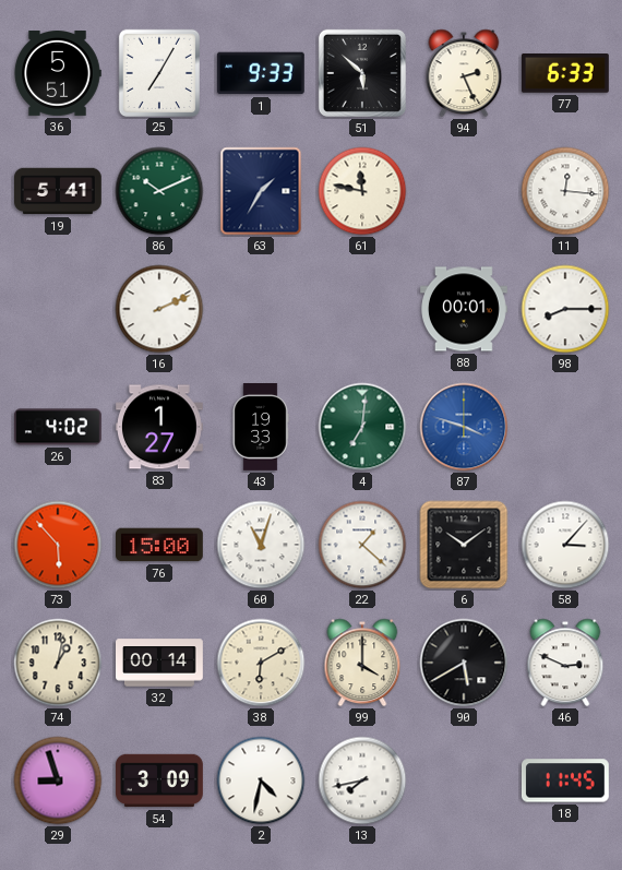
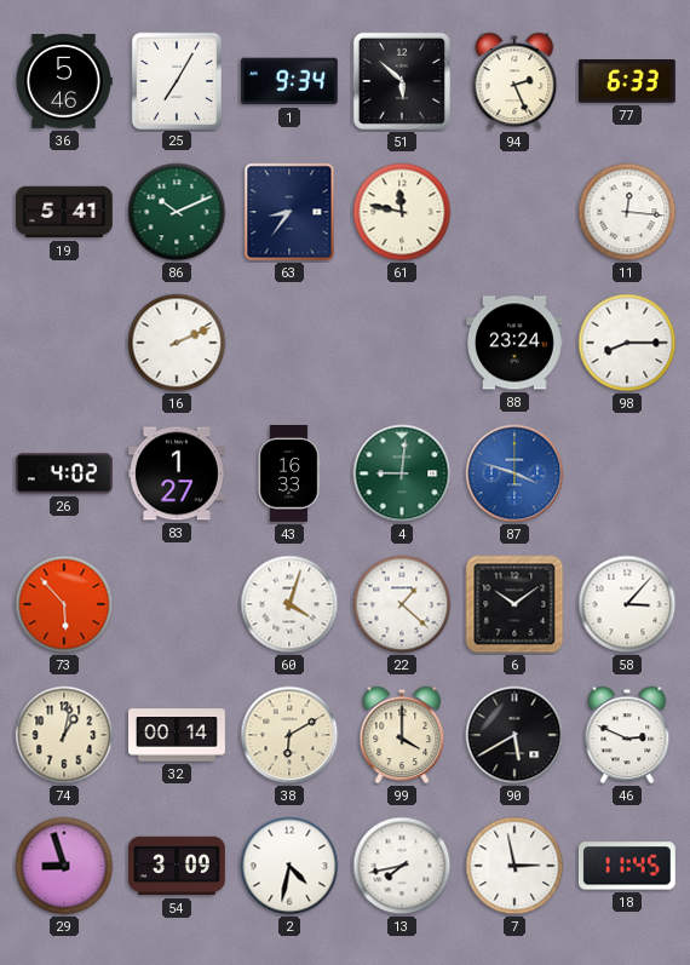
36: 5:51 -> 5:46
1: 9:33 -> 9:34
63: 1:35 -> 8:36
88: 00:01 -> 23:24
43: 19:33 -> 16:33
4: 7:01 -> 9:01
76: 15:00 -> none
60: 11:03 -> 4:03
7: none -> 2:58
